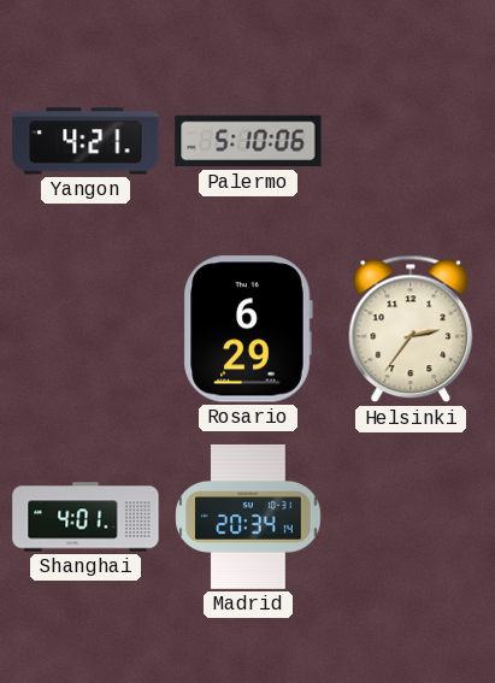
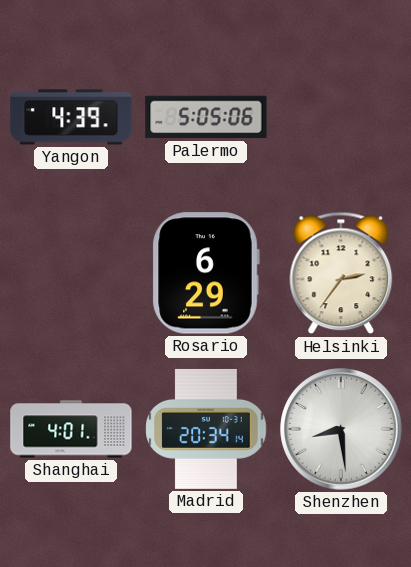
Yangon: 4:21 -> 4:39
Palermo: 5:10 -> 5:05
Shenzhen: none -> 8:29
